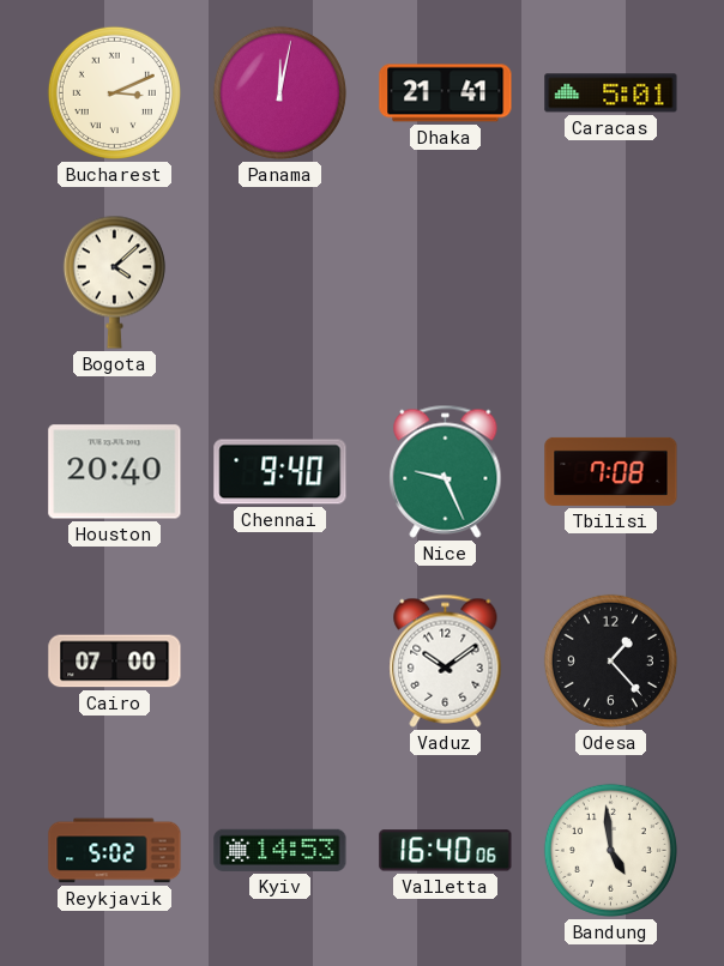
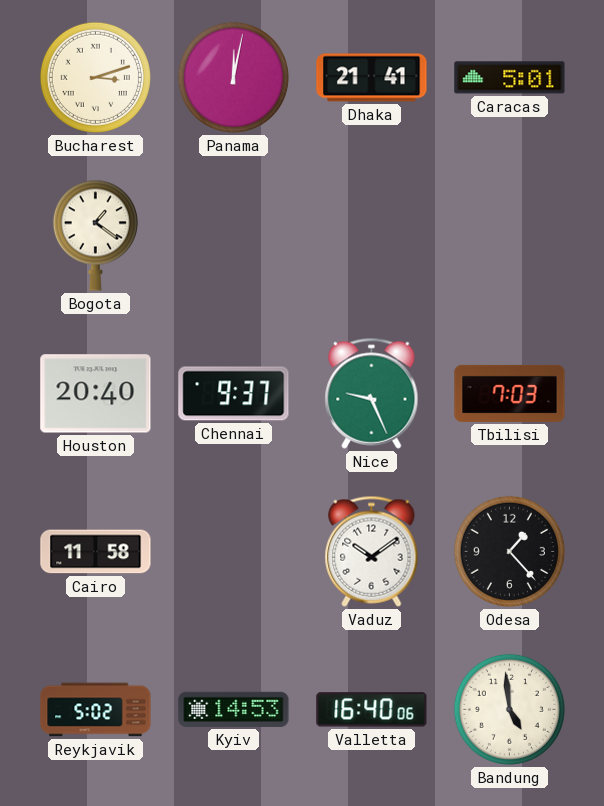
Bucharest: 3:11 -> 3:12
Bogota: 4:08 -> 1:21
Chennai: 9:40 -> 9:37
Tbilisi: 7:08 -> 7:03
Cairo: 07:00 -> 11:58
